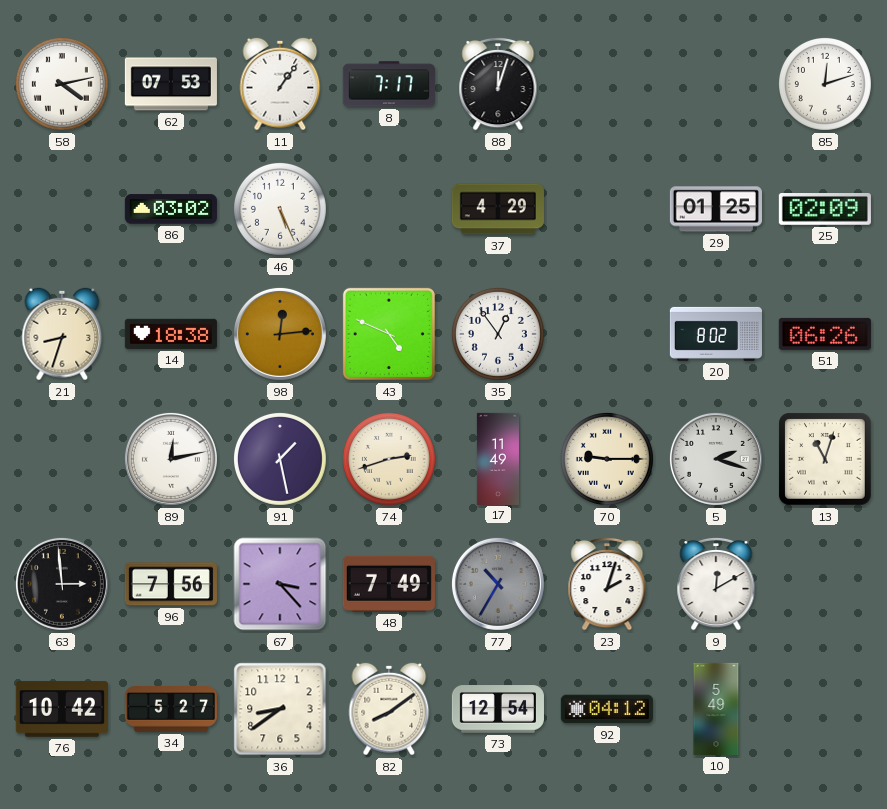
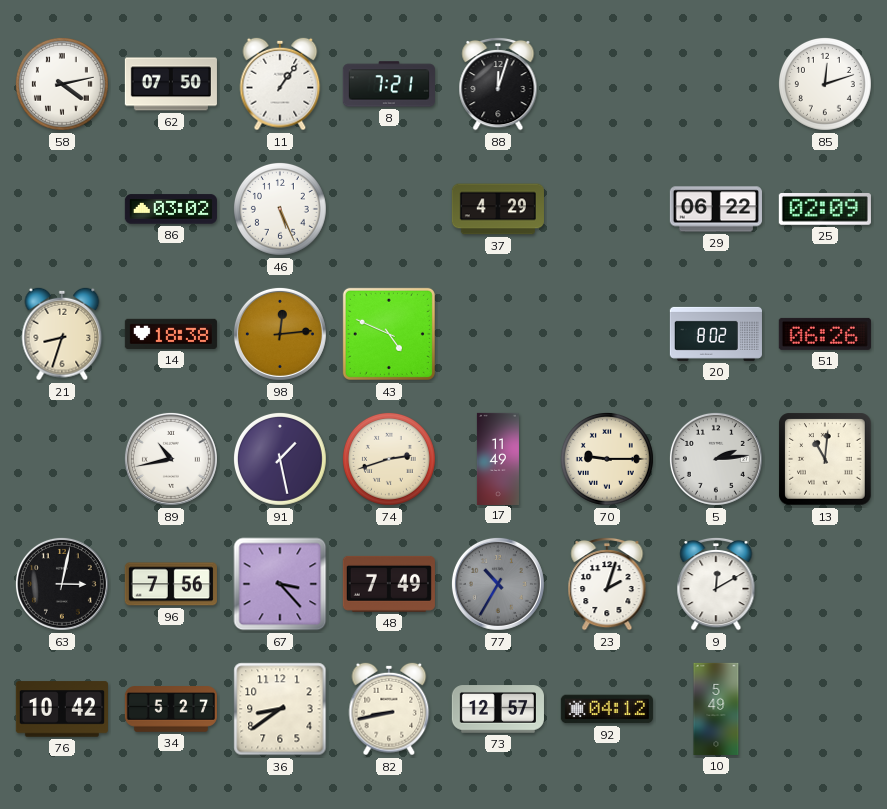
62: 07:53 -> 07:50
8: 7:17 -> 7:21
29: 01:25 -> 06:22
35: 12:54 -> none
89: 12:13 -> 10:43
5: 2:18 -> 2:14
13: 11:03 -> 11:01
63: 2:59 -> 3:02
82: 8:09 -> 8:43
73: 12:54 -> 12:57
